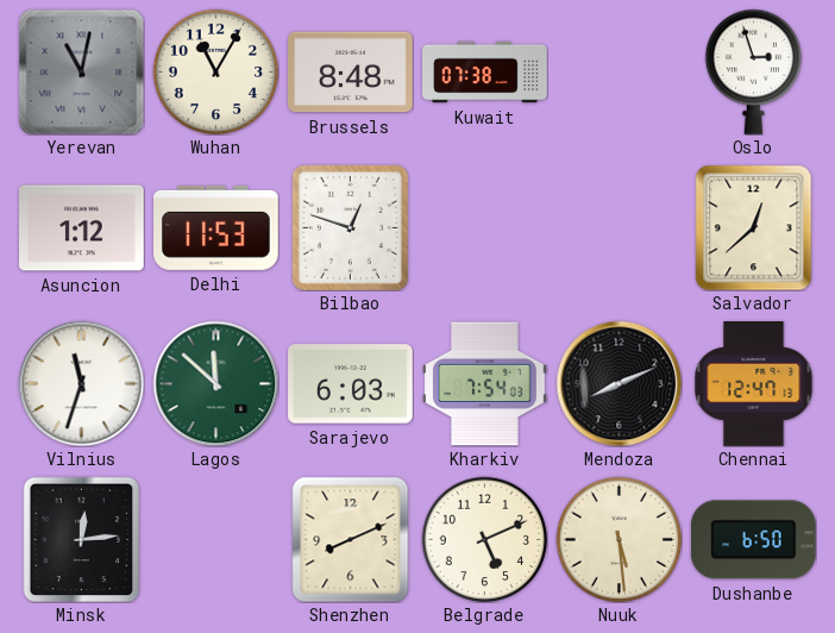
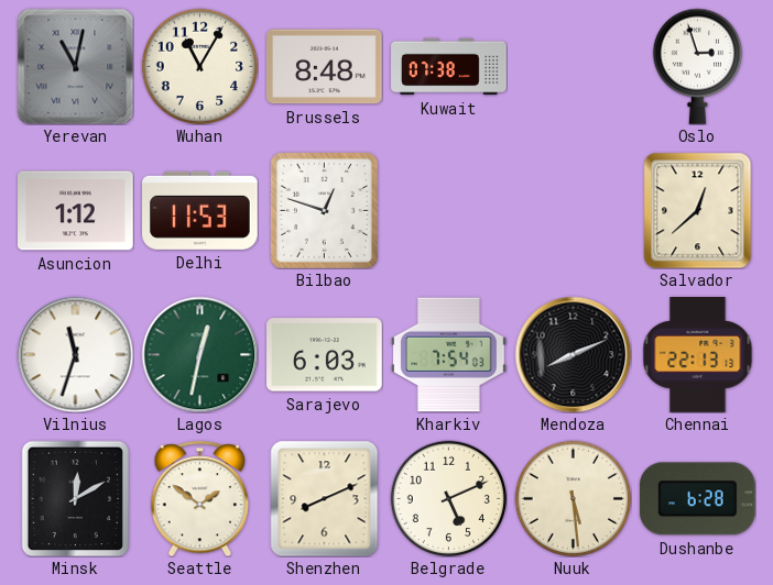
Lagos: 11:52 -> 12:32
Chennai: 12:47 -> 22:13
Minsk: 12:14 -> 12:10
Seattle: none -> 1:51
Dushanbe: 6:50 -> 6:28
